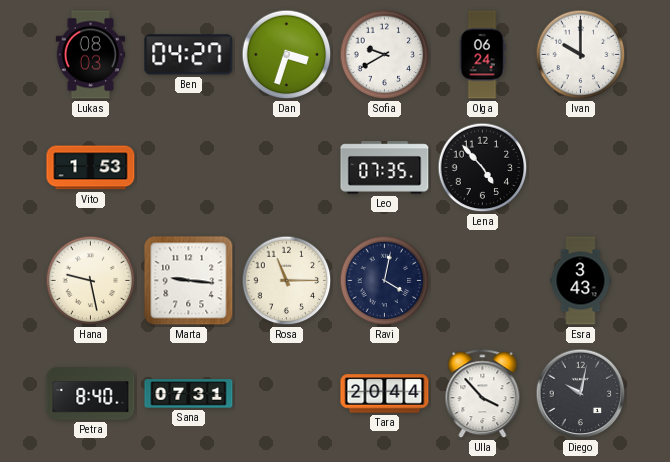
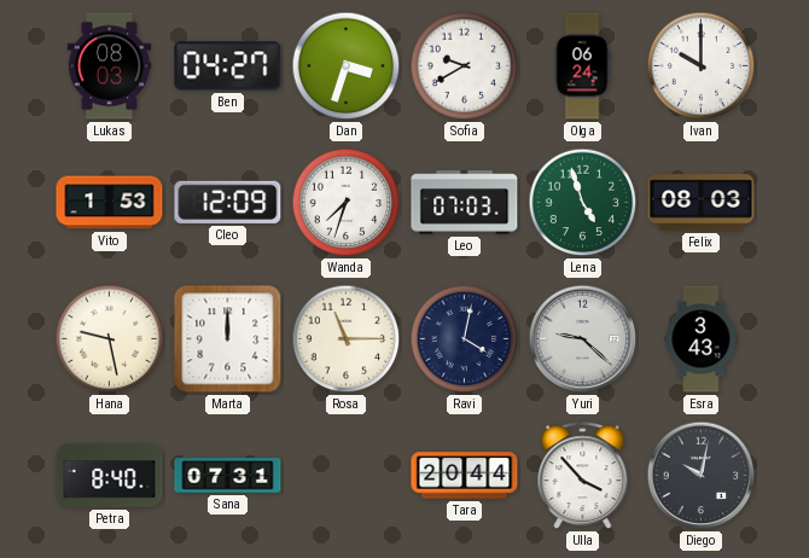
Cleo: none -> 12:09
Wanda: none -> 7:33
Leo: 07:35 -> 07:03
Lena: 4:53 -> 4:57
Lena dial: black -> green
Felix: none -> 08:03
Marta: 9:16 -> 12:00
Yuri: none -> 9:22
